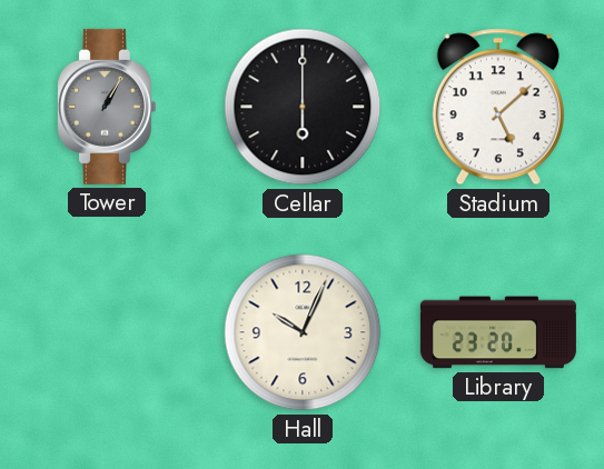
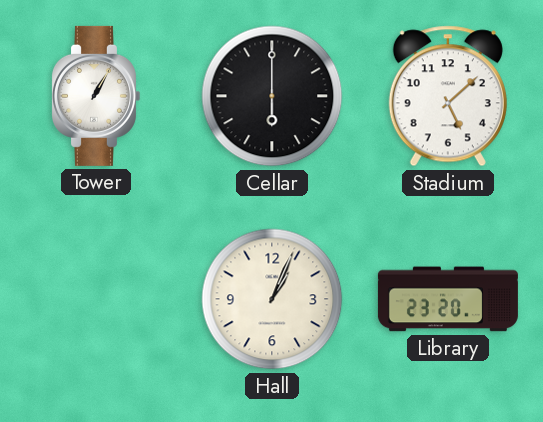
Tower dial: grey -> white
Hall: 10:04 -> 1:04
